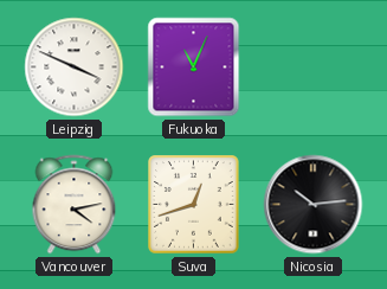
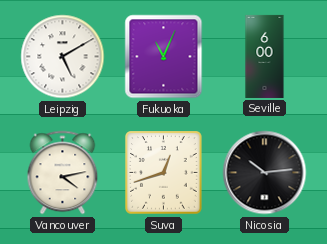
Leipzig: 3:49 -> 5:10
Seville: none -> 6:00
